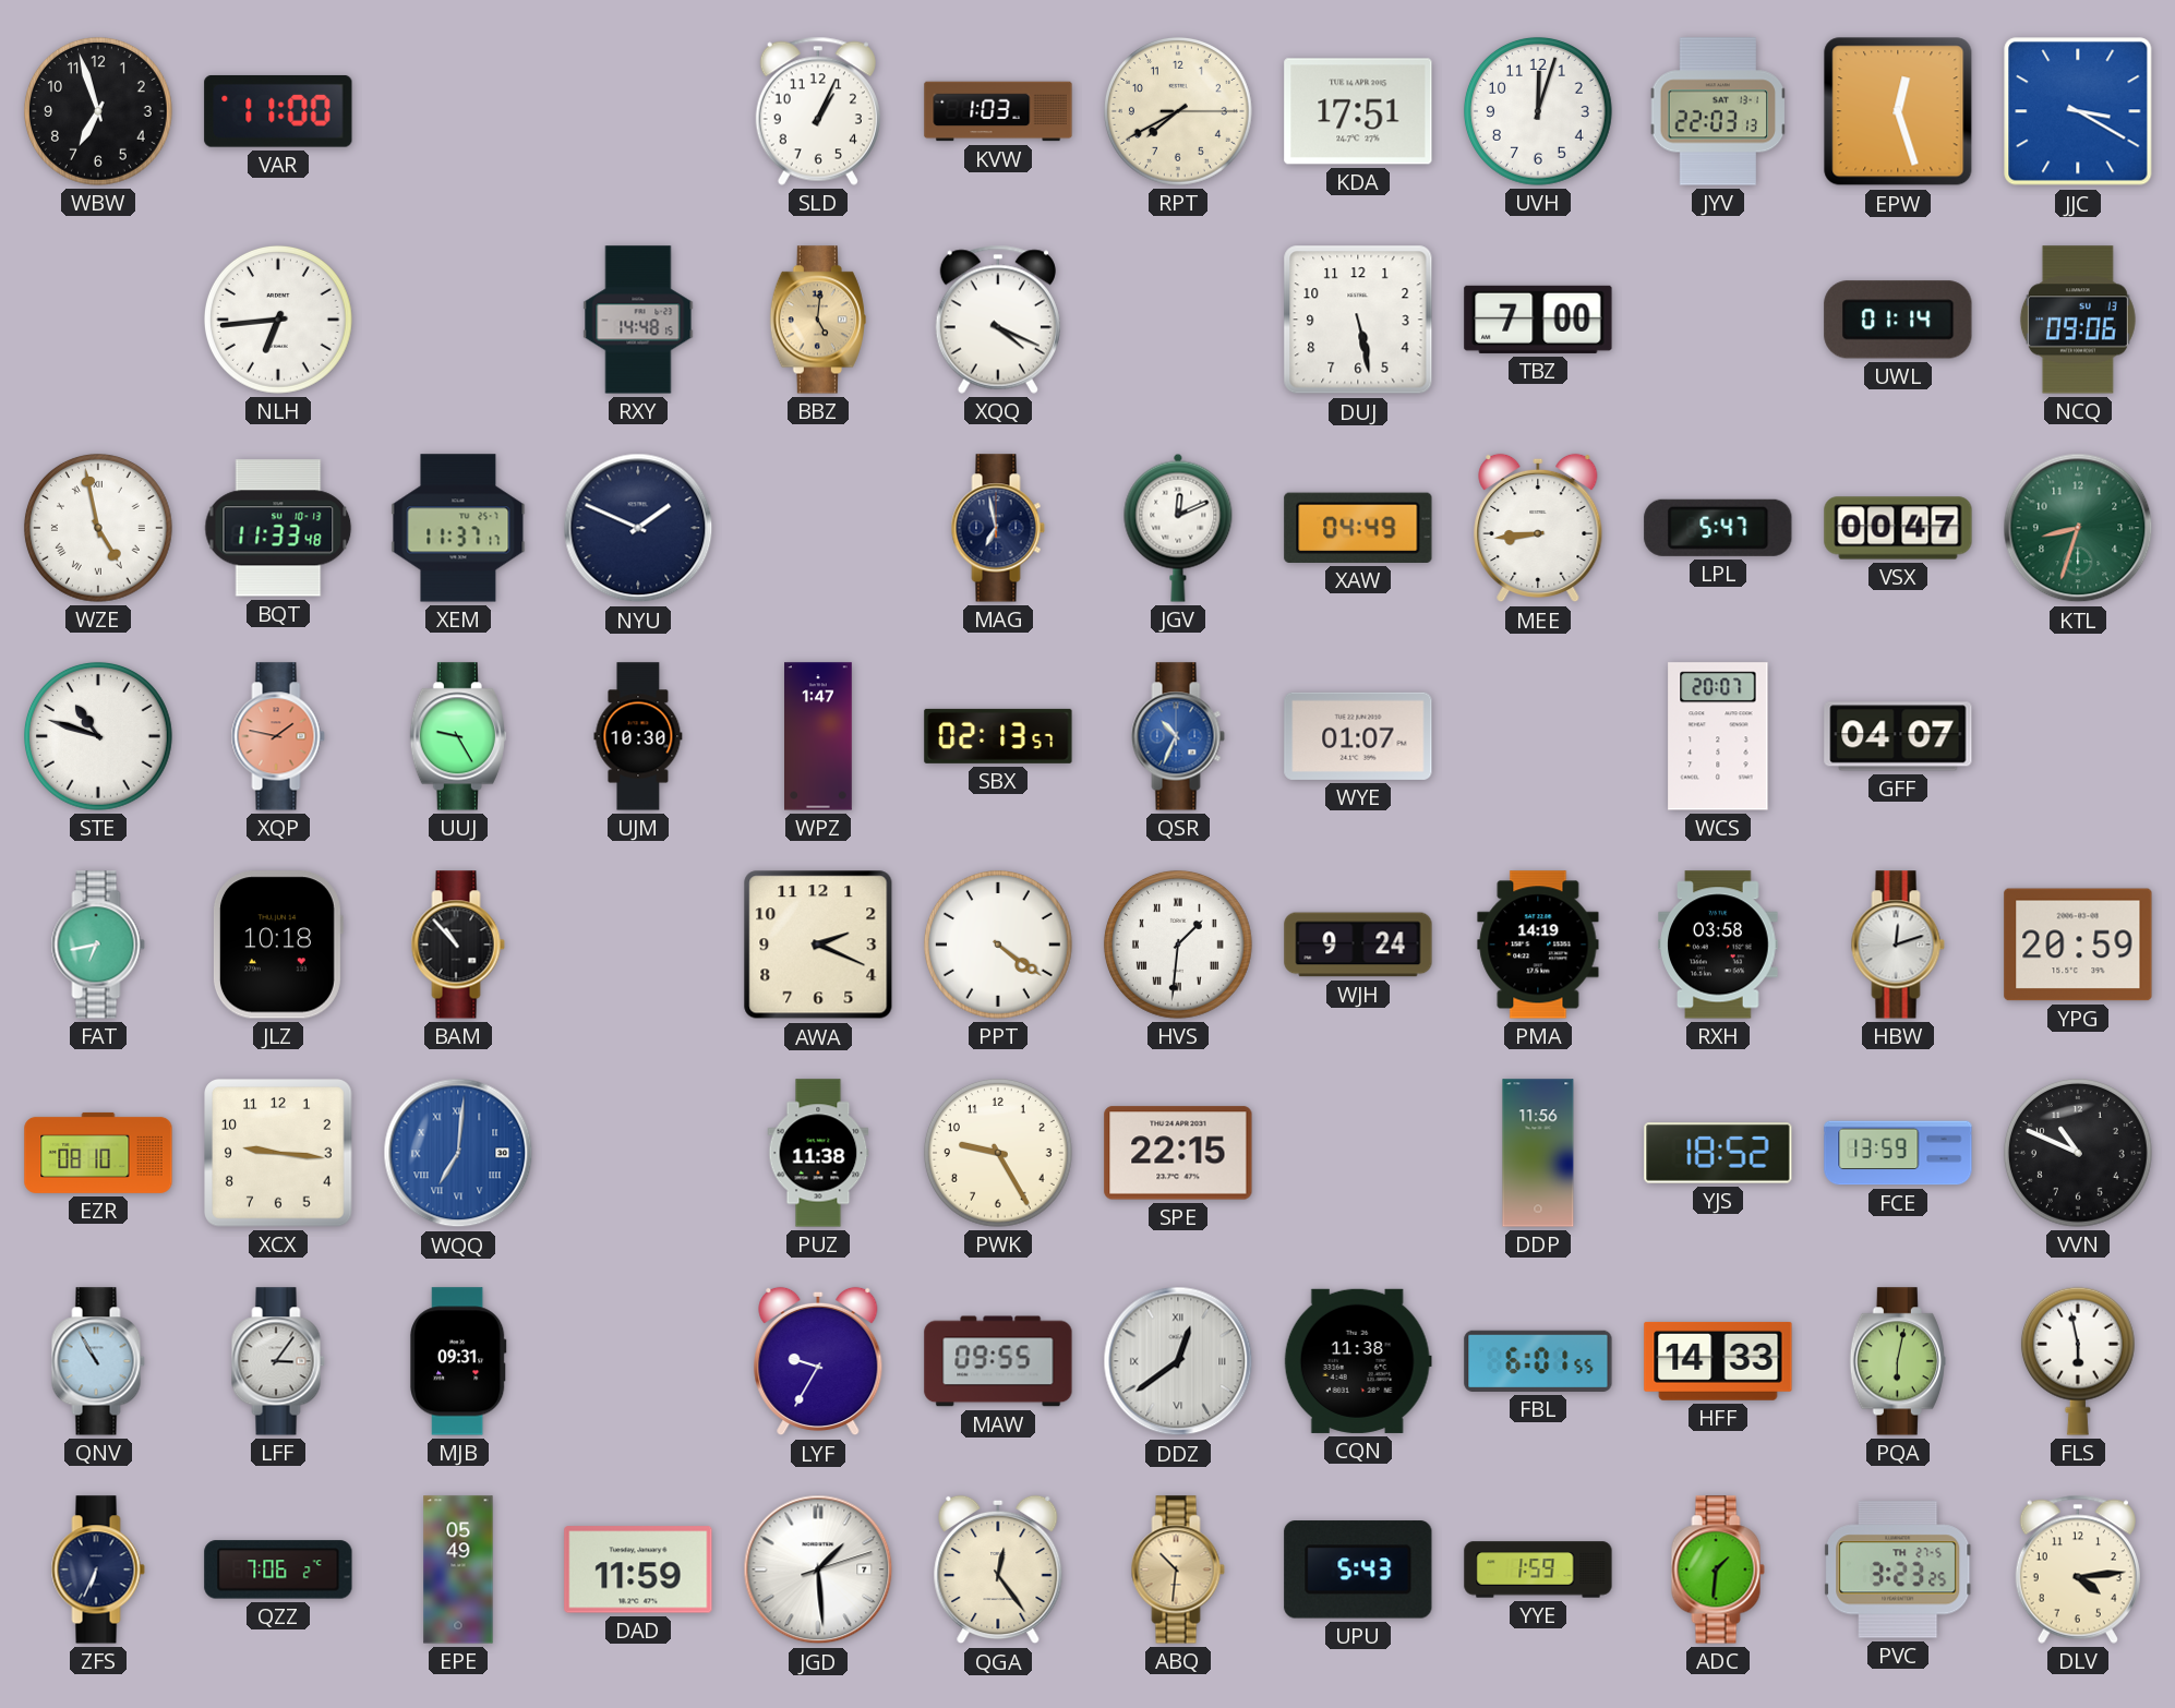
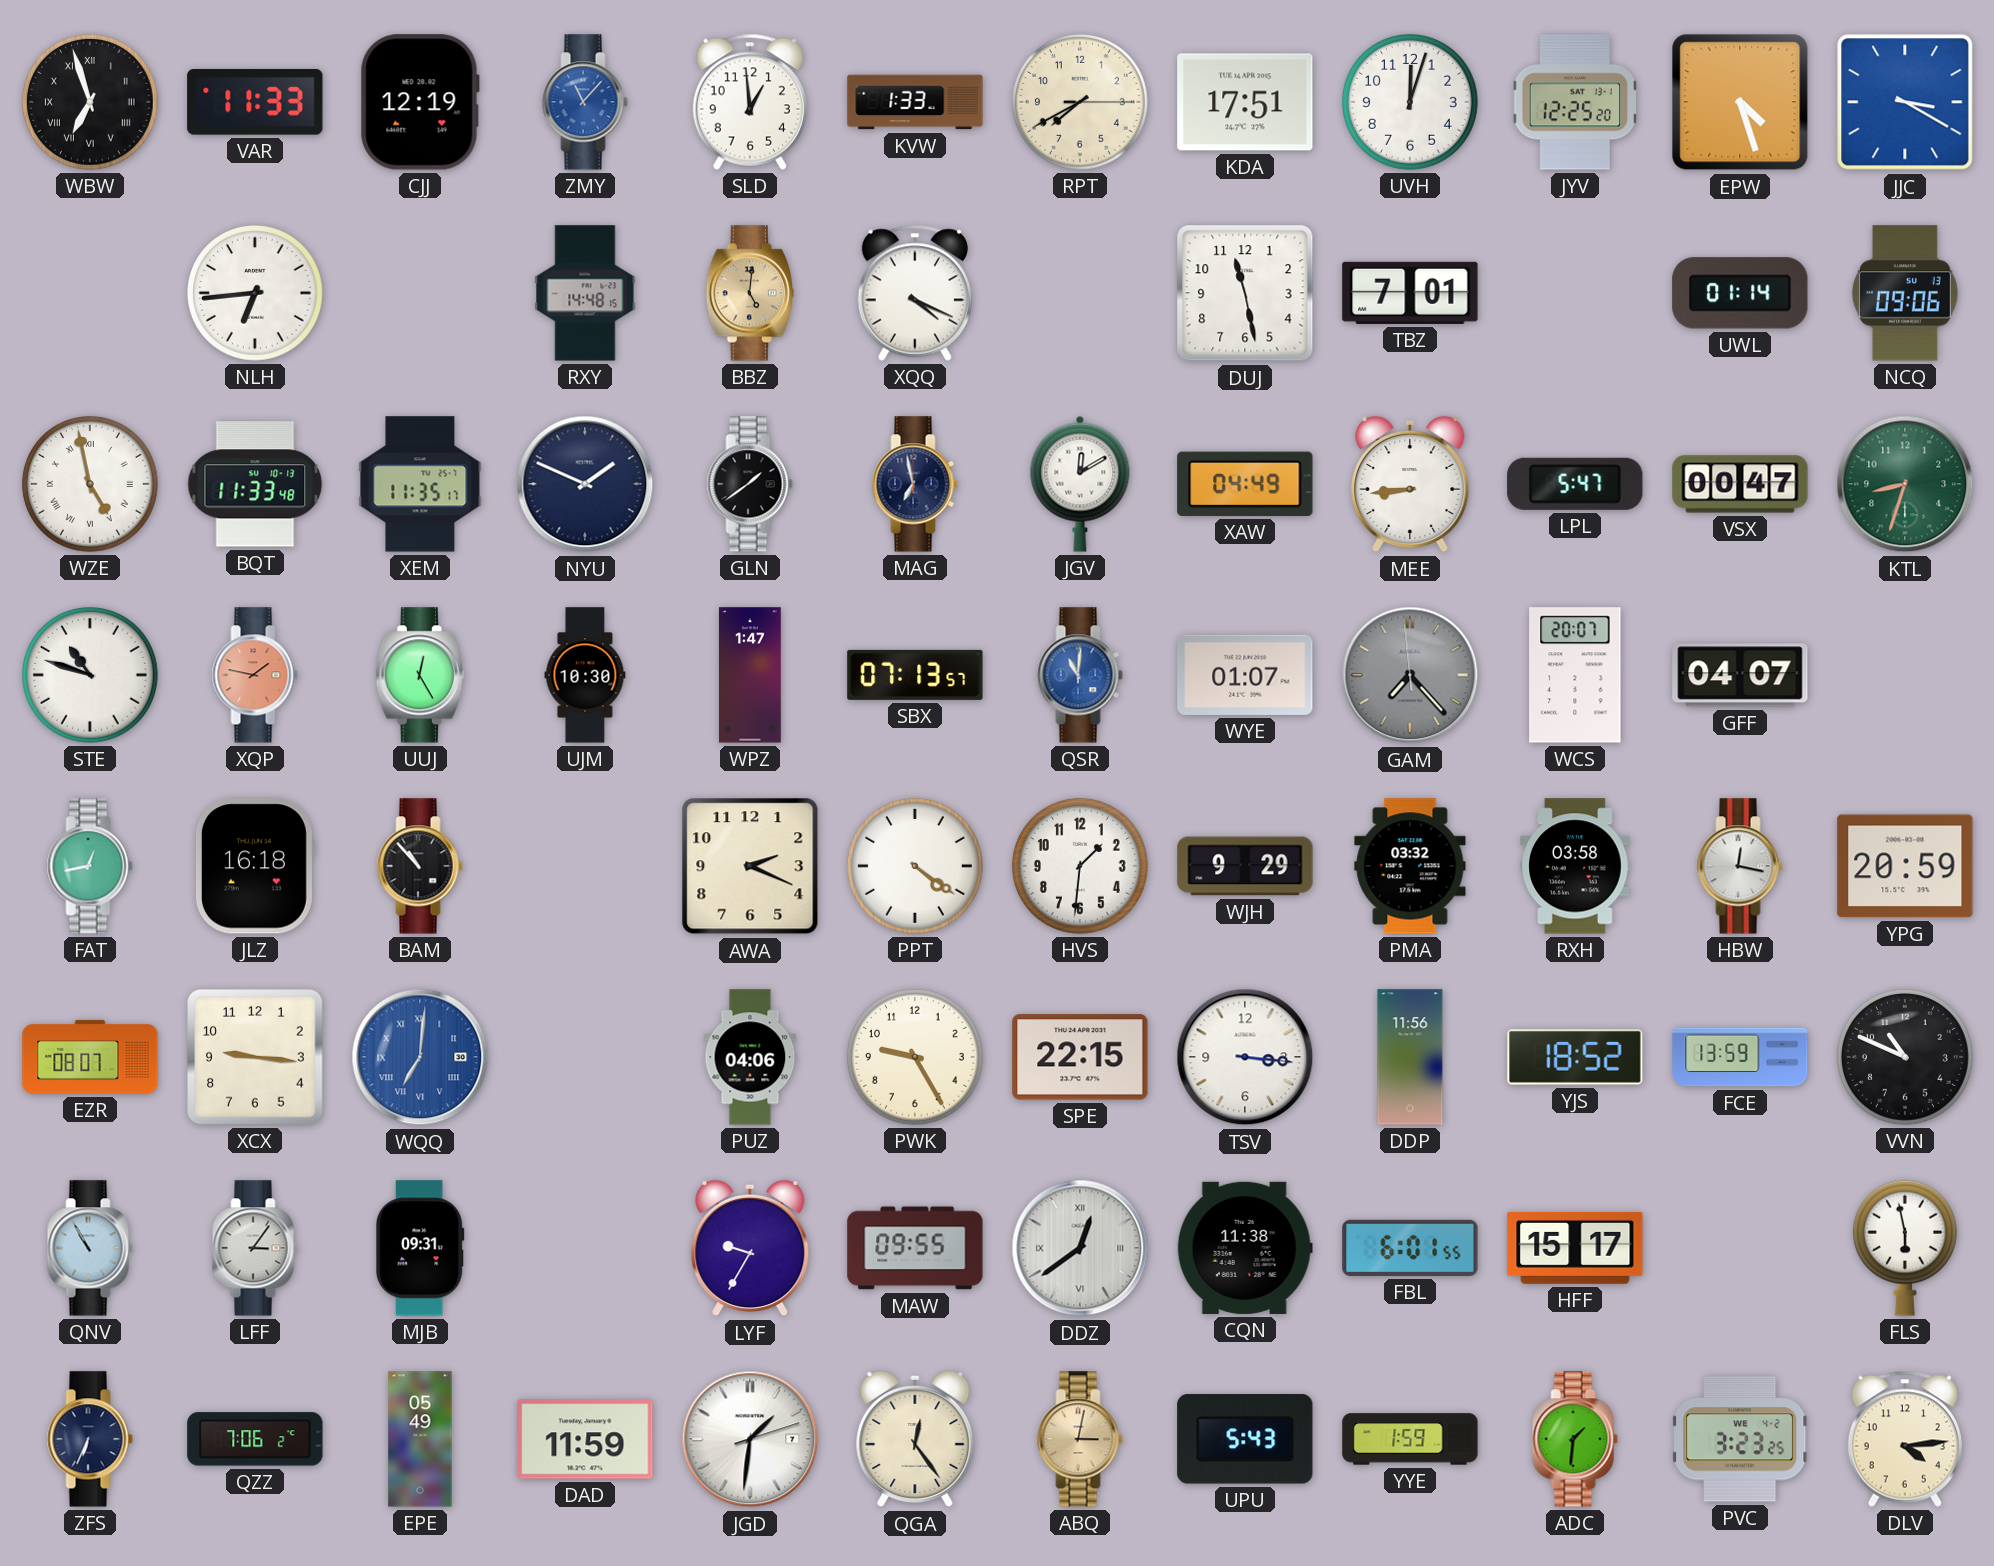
WBW numerals: Arabic -> Roman
VAR: 11:00 -> 11:33
CJJ: none -> 12:19
ZMY: none -> 11:07
SLD: 1:04 -> 12:59
KVW: 1:03 -> 1:33
JYV: 22:03 -> 12:25
EPW: 12:27 -> 4:27
DUJ: 5:28 -> 11:28
TBZ: 7:00 -> 7:01
XEM: 11:37 -> 11:35
GLN: none -> 1:39
JGV: 12:11 -> 12:10
UUJ: 9:25 -> 12:25
SBX: 02:13 -> 07:13
QSR: 10:34 -> 11:01
GAM: none -> 7:22
FAT: 6:43 -> 12:43
JLZ: 10:18 -> 16:18
HVS numerals: Roman -> Arabic
WJH: 9:24 -> 9:29
PMA: 14:19 -> 03:32
HBW: 12:12 -> 12:17
EZR: 08:10 -> 08:07
PUZ: 11:38 -> 04:06
TSV: none -> 3:16
HFF: 14:33 -> 15:17
PQA: 6:02 -> none
JGD: 1:29 -> 1:31
ABQ: 10:31 -> 3:02
PVC date: TH 27-5 -> WE 4-2
